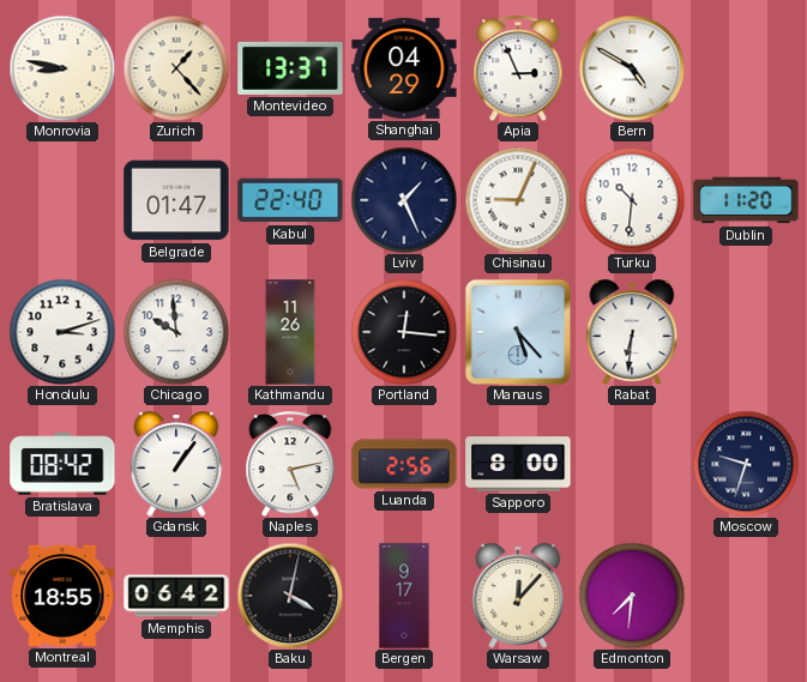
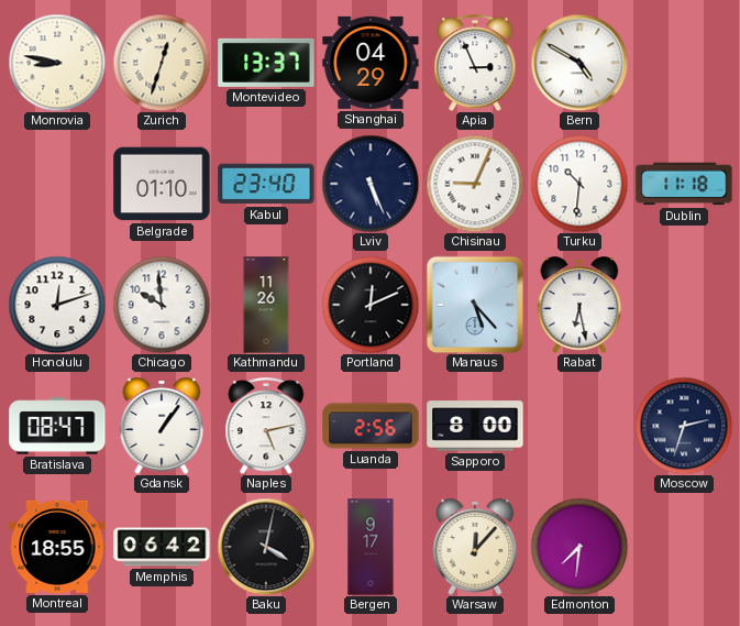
Zurich: 1:23 -> 12:33
Belgrade: 01:47 -> 01:10
Kabul: 22:40 -> 23:40
Lviv: 1:26 -> 5:26
Dublin: 11:20 -> 11:18
Honolulu: 3:12 -> 12:12
Portland: 12:16 -> 12:11
Rabat: 6:31 -> 6:28
Bratislava: 08:42 -> 08:47
Moscow: 9:33 -> 2:33
